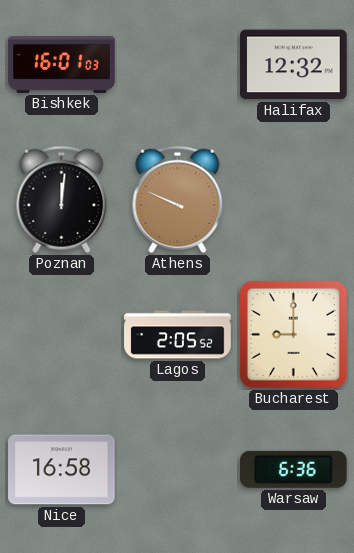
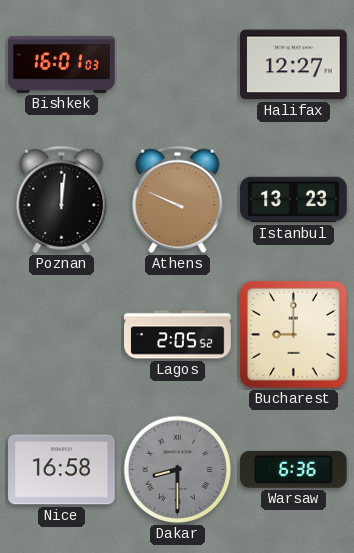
Halifax: 12:32 -> 12:27
Istanbul: none -> 13:23
Dakar: none -> 8:30
